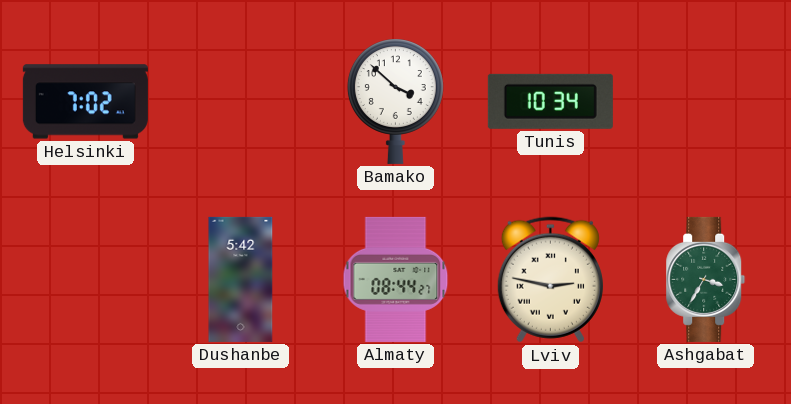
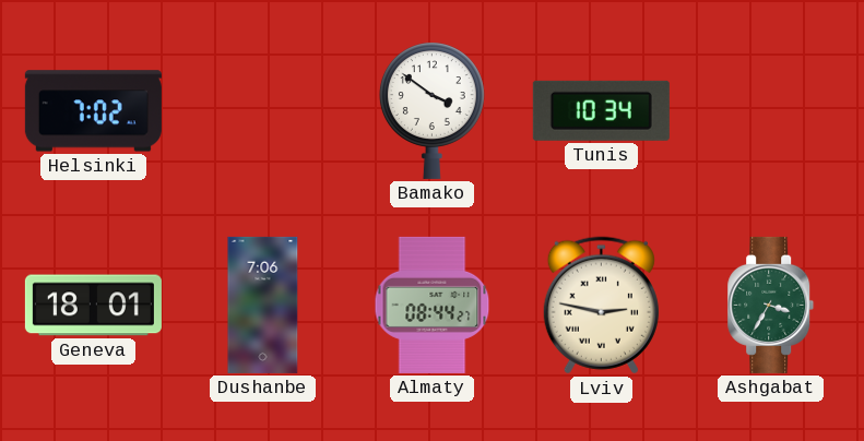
Bamako: 3:52 -> 3:51
Geneva: none -> 18:01
Dushanbe: 5:42 -> 7:06
